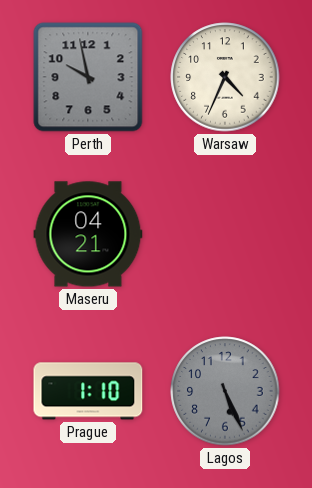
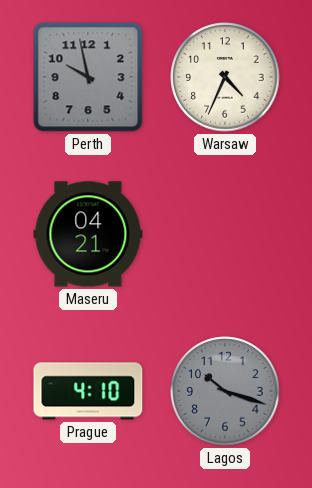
Prague: 1:10 -> 4:10
Lagos: 5:26 -> 10:18
